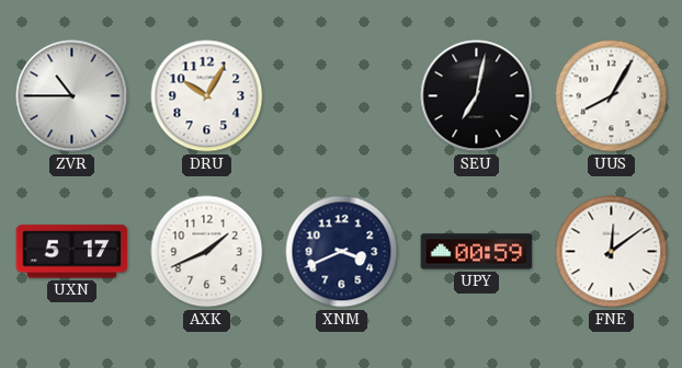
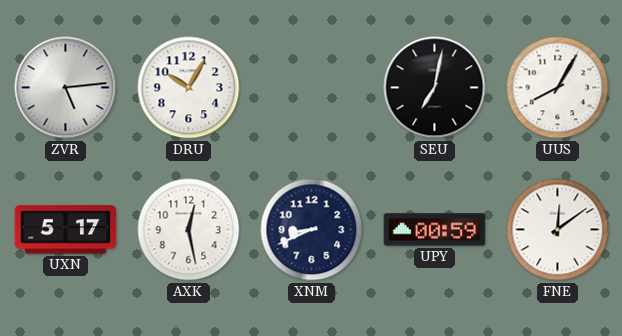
ZVR: 10:45 -> 5:14
AXK: 1:41 -> 12:28
XNM: 3:41 -> 8:41
